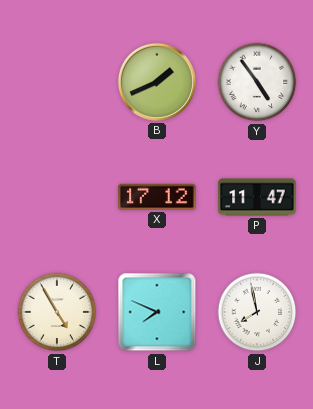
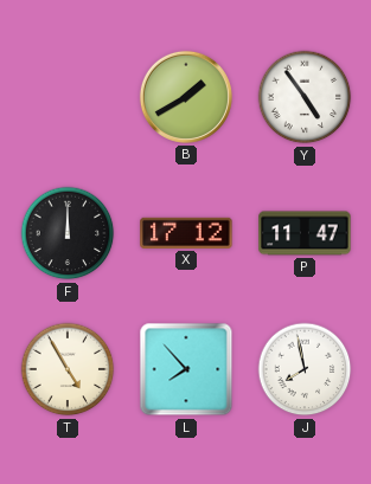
B: 1:41 -> 1:40
F: none -> 12:00
L: 7:49 -> 7:53
